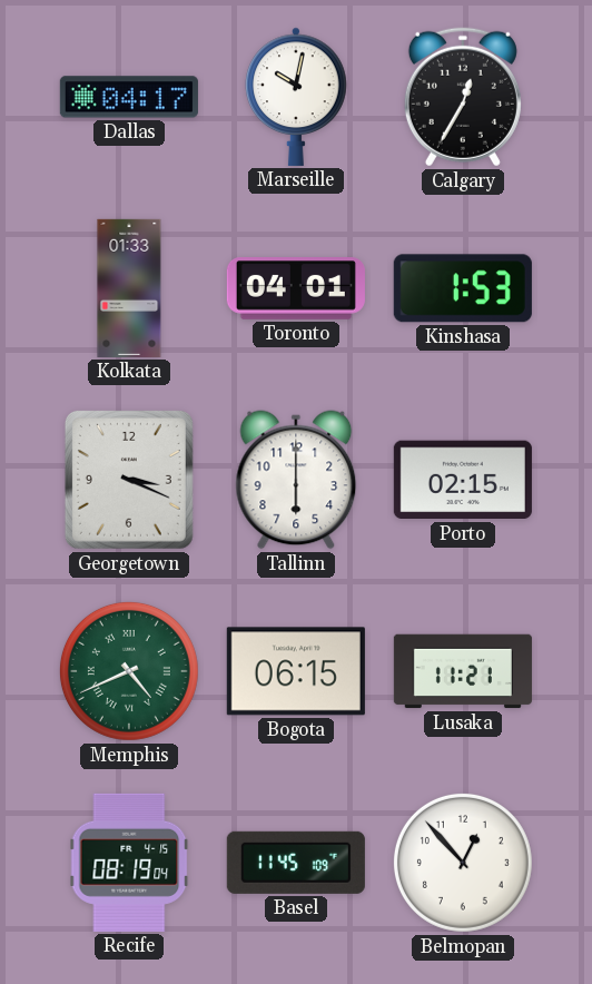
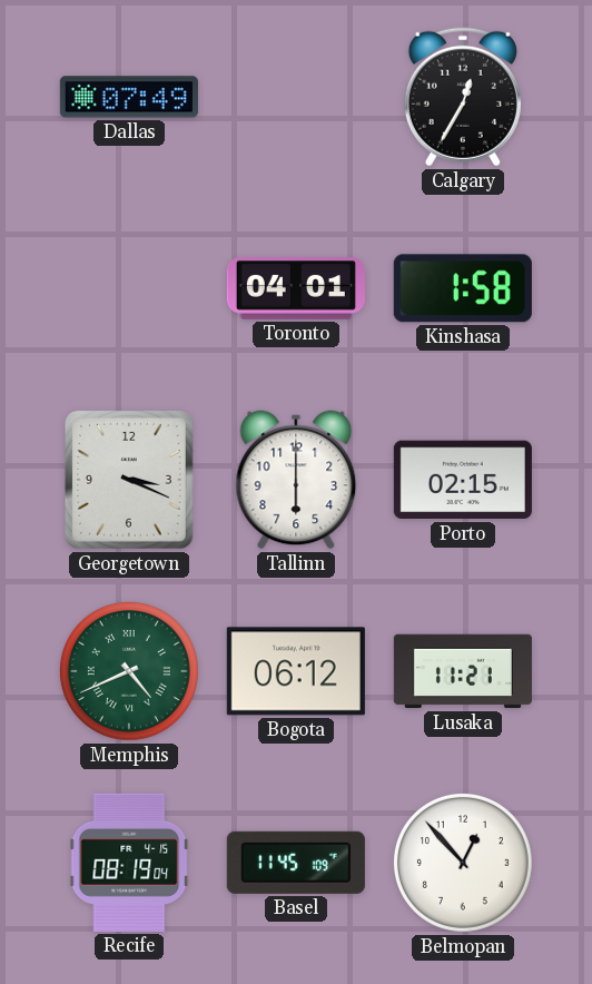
Dallas: 04:17 -> 07:49
Marseille: 10:02 -> none
Kolkata: 01:33 -> none
Kinshasa: 1:53 -> 1:58
Bogota: 06:15 -> 06:12
